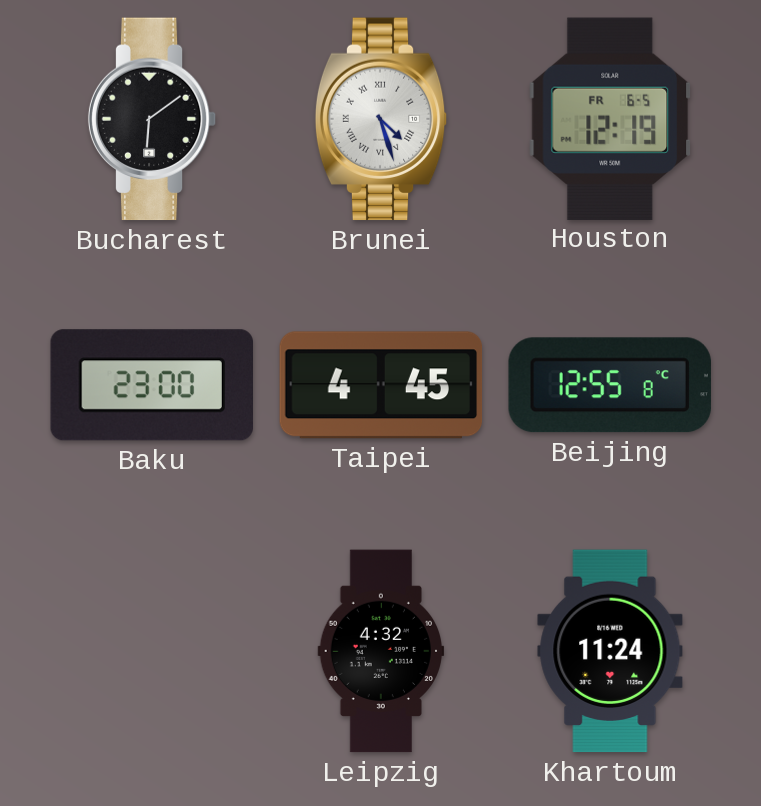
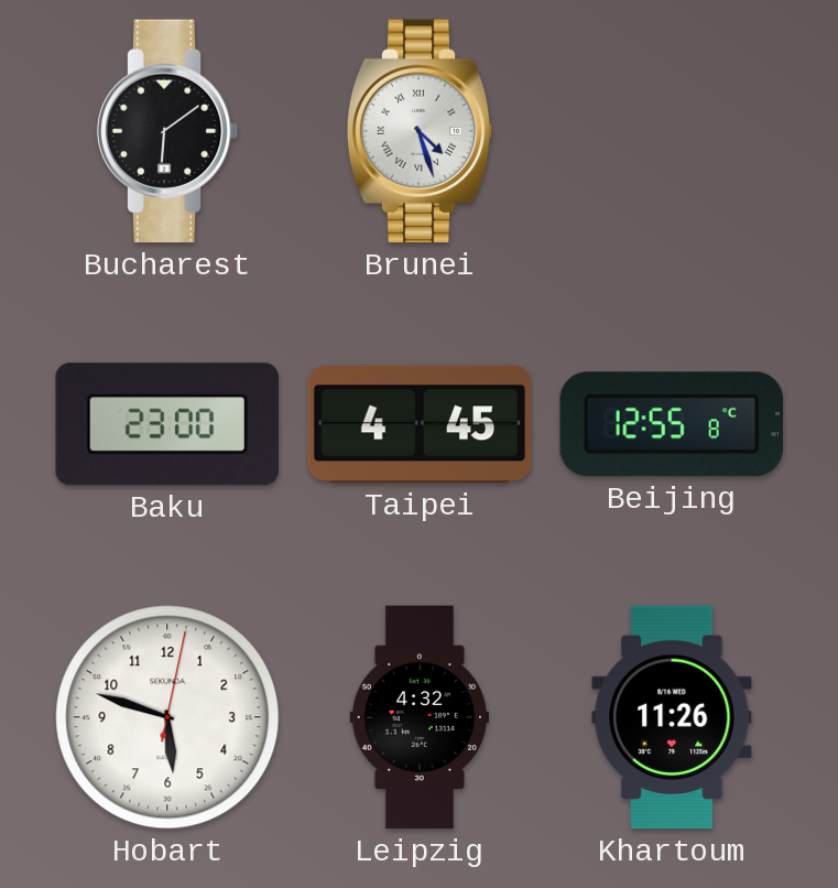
Houston: 12:19 -> none
Hobart: none -> 5:48
Khartoum: 11:24 -> 11:26
